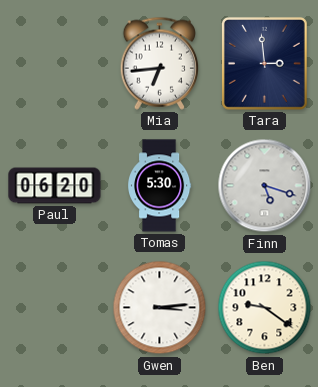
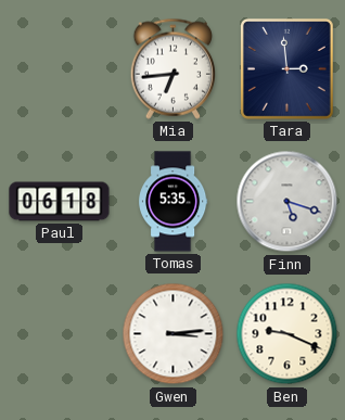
Paul: 06:20 -> 06:18
Tomas: 5:30 -> 5:35
Ben: 9:21 -> 9:19
